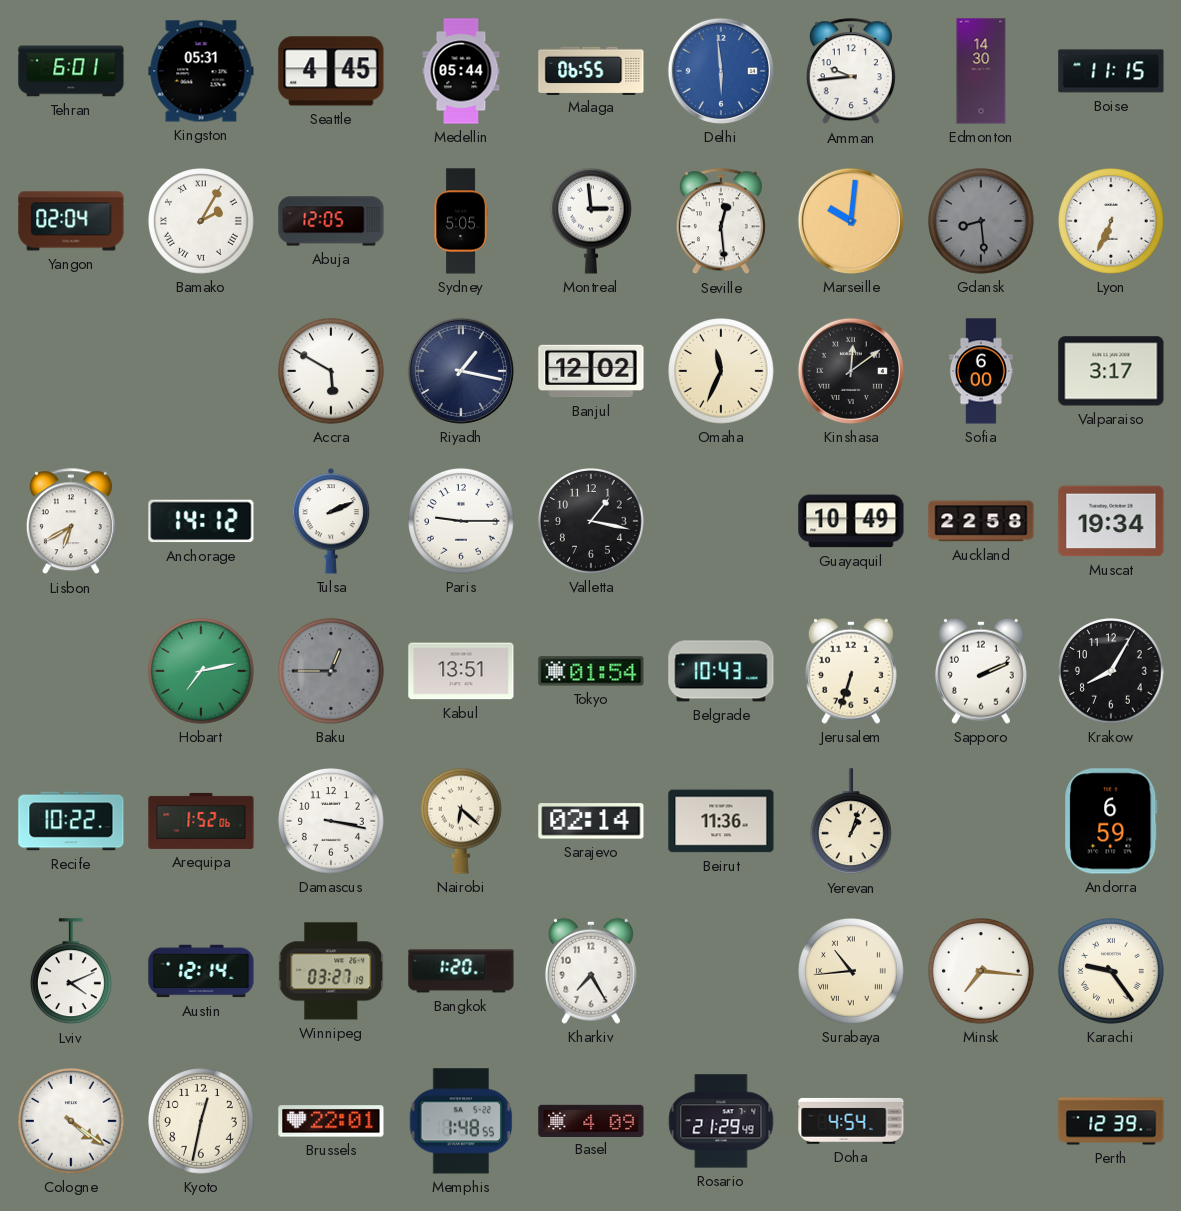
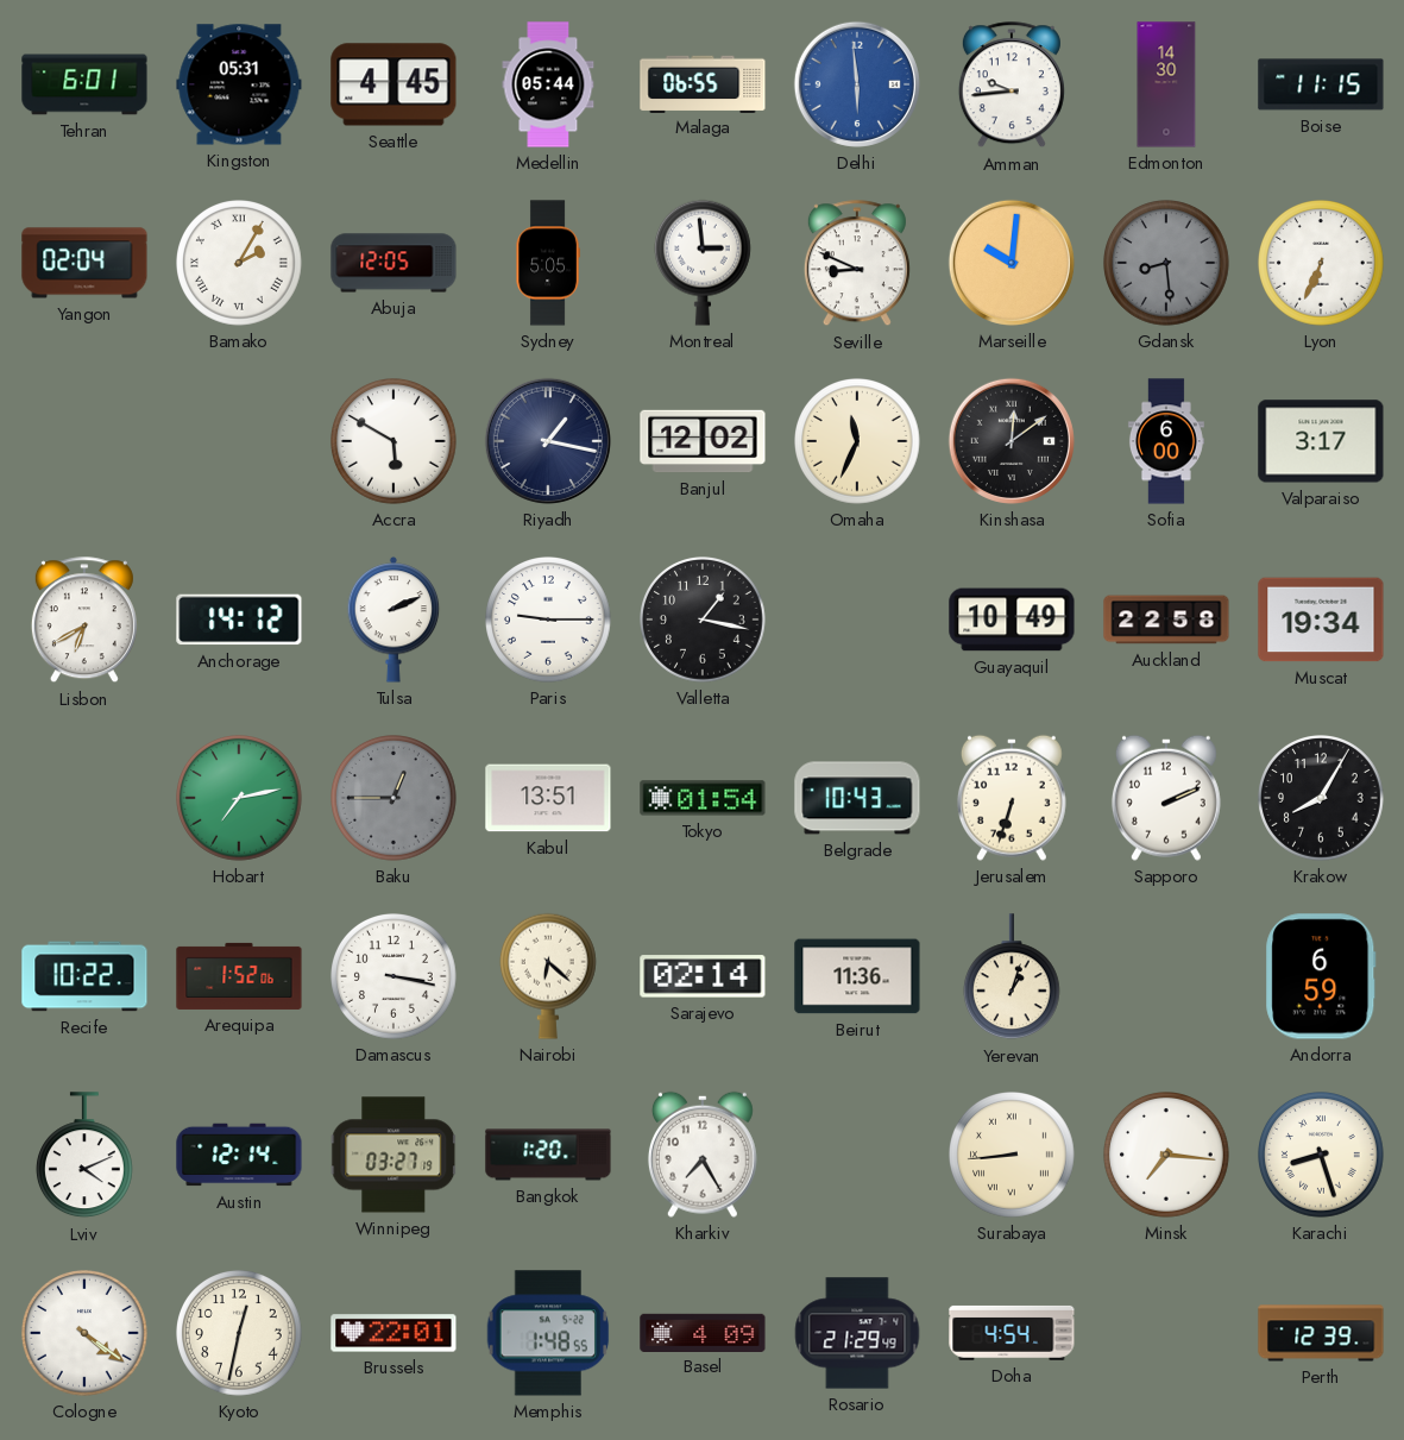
Seville: 12:29 -> 8:49
Surabaya: 10:44 -> 8:44
Karachi: 9:24 -> 8:27
